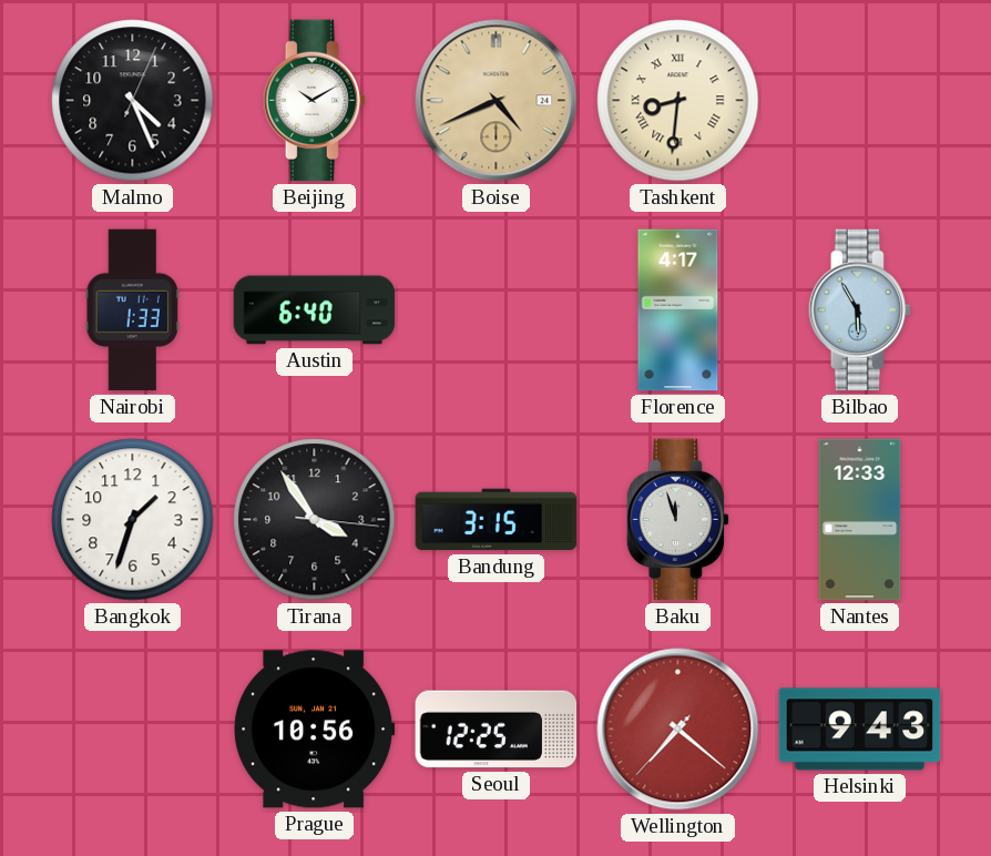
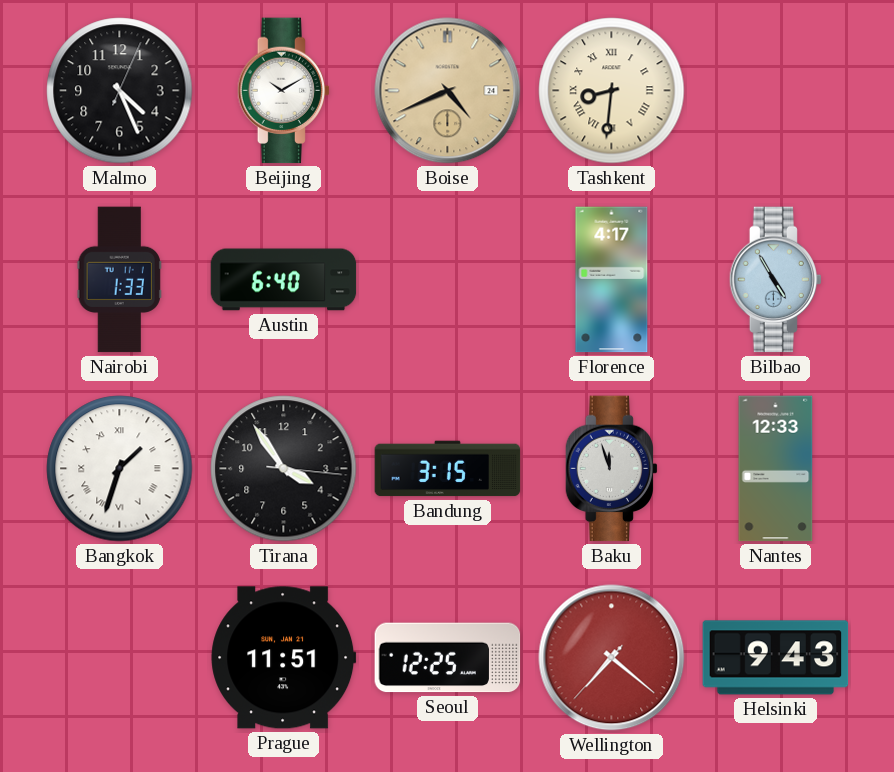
Bilbao: 5:55 -> 4:55
Bangkok numerals: Arabic -> Roman
Prague: 10:56 -> 11:51
